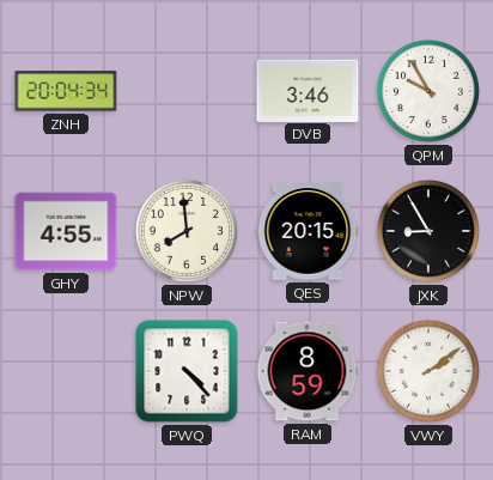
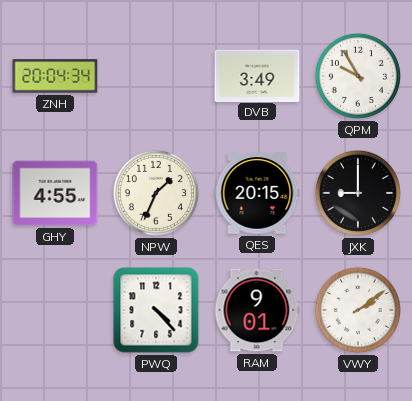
DVB: 3:46 -> 3:49
NPW: 7:59 -> 1:34
JXK: 8:55 -> 9:00
RAM: 8:59 -> 9:01
